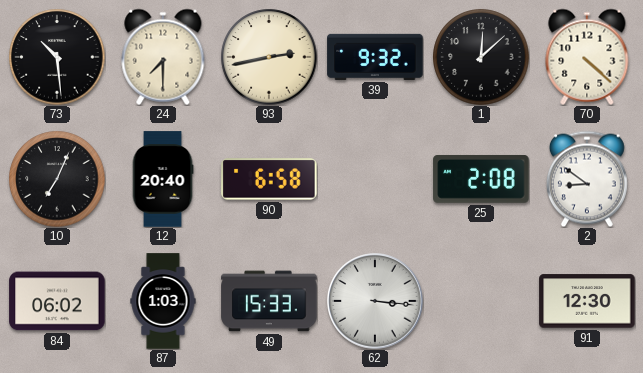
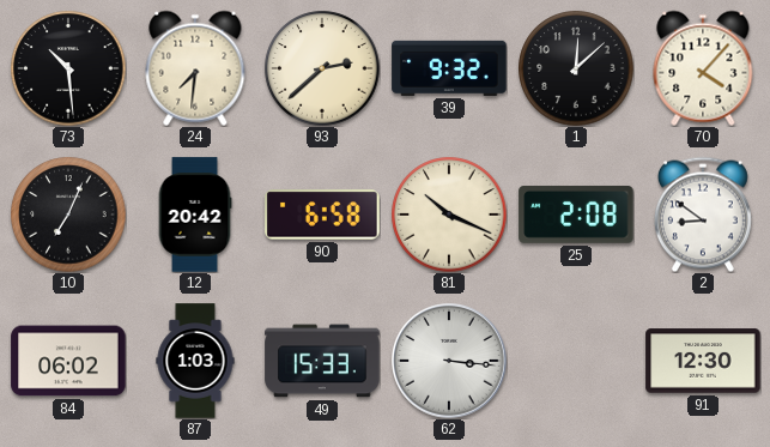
24: 7:30 -> 7:31
93: 2:43 -> 2:38
70: 4:22 -> 4:07
12: 20:40 -> 20:42
81: none -> 10:19
